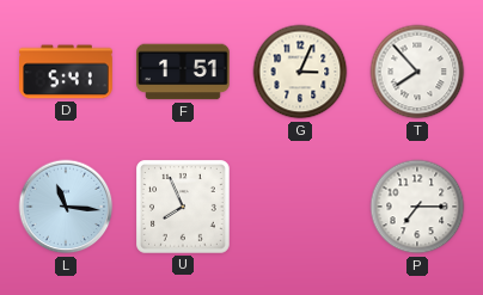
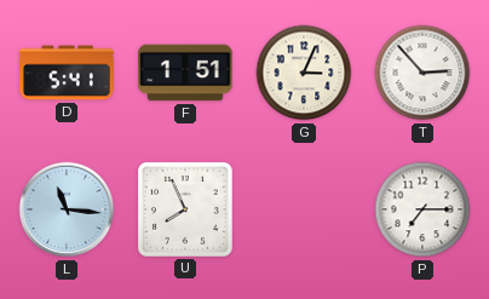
T: 7:53 -> 2:53
